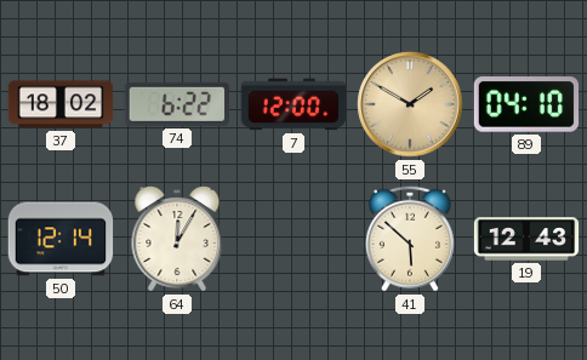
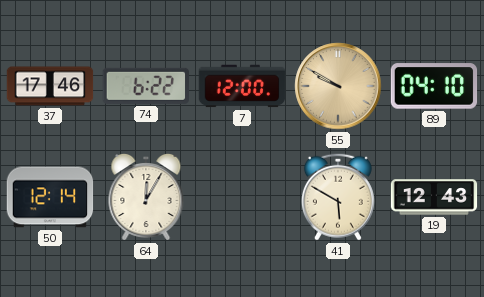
37: 18:02 -> 17:46
55: 1:50 -> 9:50
41: 5:52 -> 5:50
